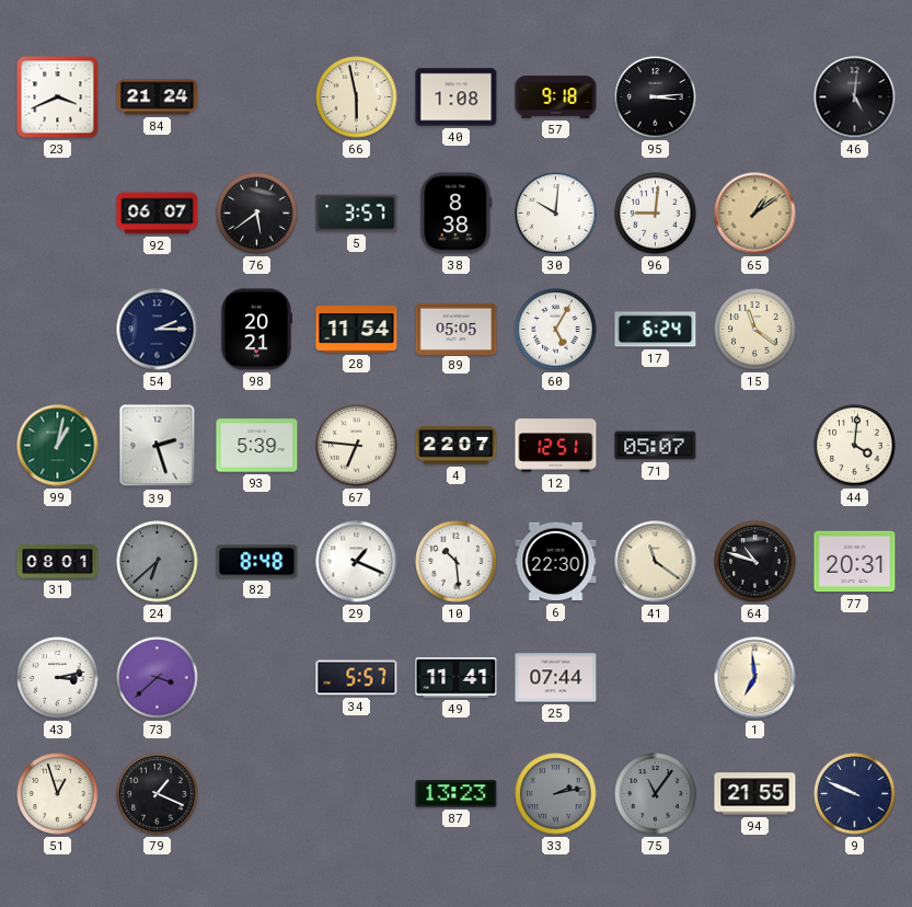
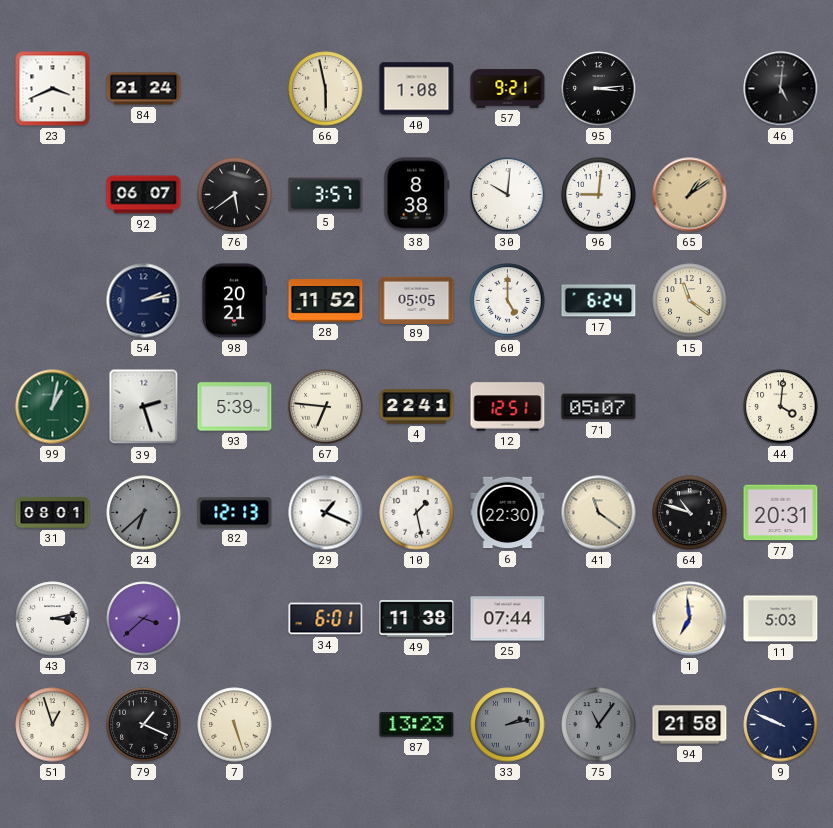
57: 9:18 -> 9:21
54: 2:15 -> 2:13
28: 11:54 -> 11:52
60: 5:05 -> 5:00
4: 22:07 -> 22:41
82: 8:48 -> 12:13
10: 10:29 -> 1:28
34: 5:57 -> 6:01
49: 11:41 -> 11:38
11: none -> 5:03
7: none -> 5:27
94: 21:55 -> 21:58
